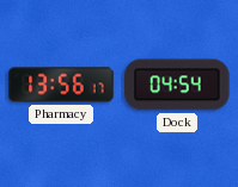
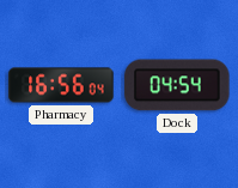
Pharmacy: 13:56 -> 16:56
